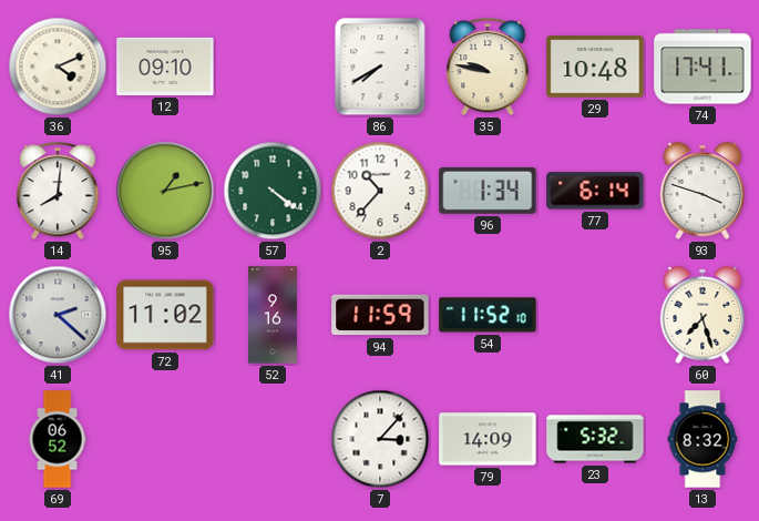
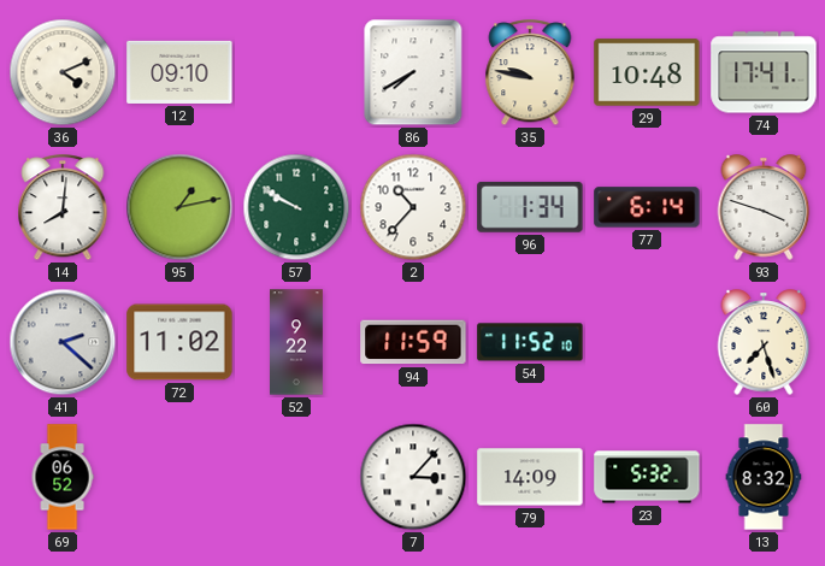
57: 4:21 -> 9:50
52: 9:16 -> 9:22
